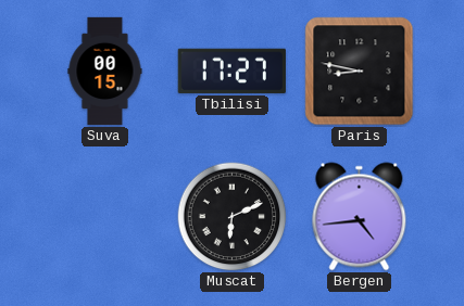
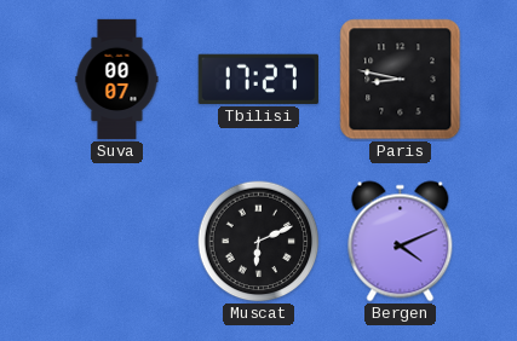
Suva: 00:15 -> 00:07
Bergen: 4:44 -> 4:11
